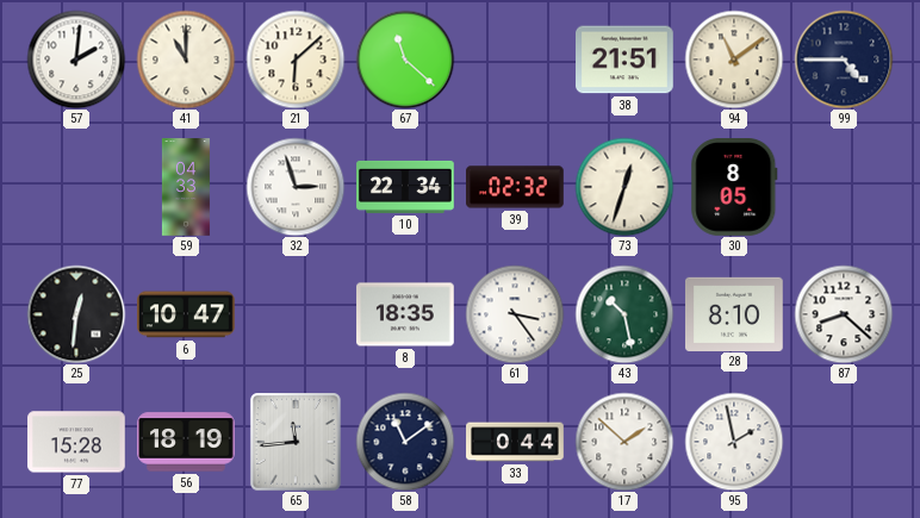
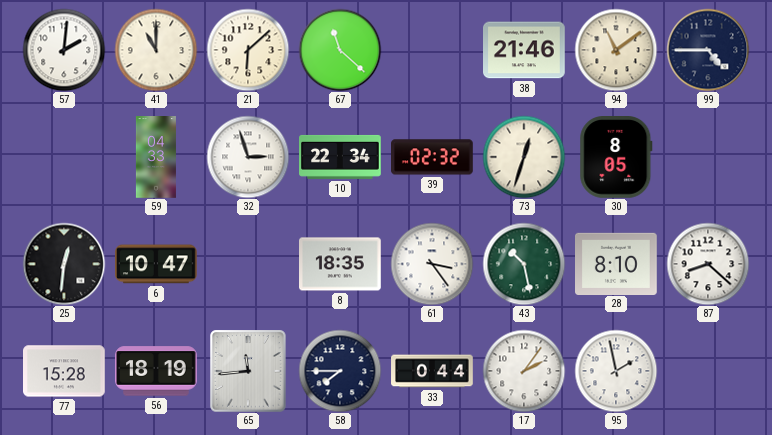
38: 21:51 -> 21:46
58: 11:09 -> 7:45
17: 1:52 -> 2:06
